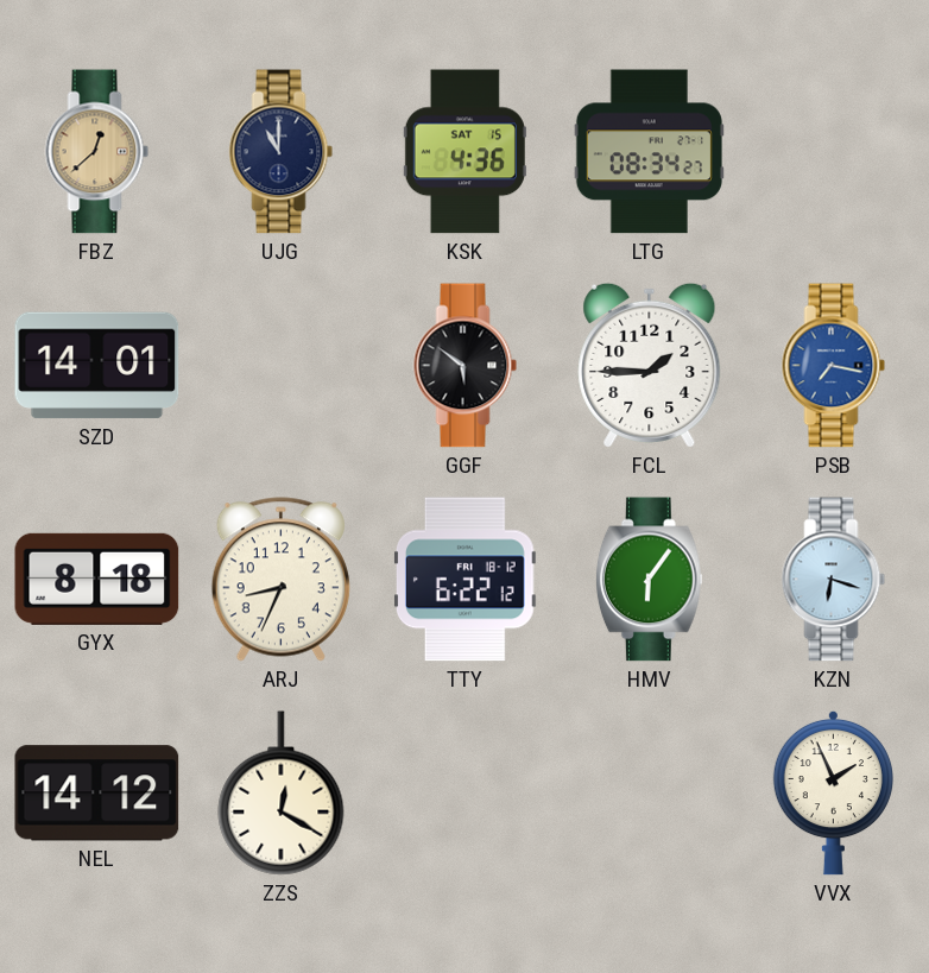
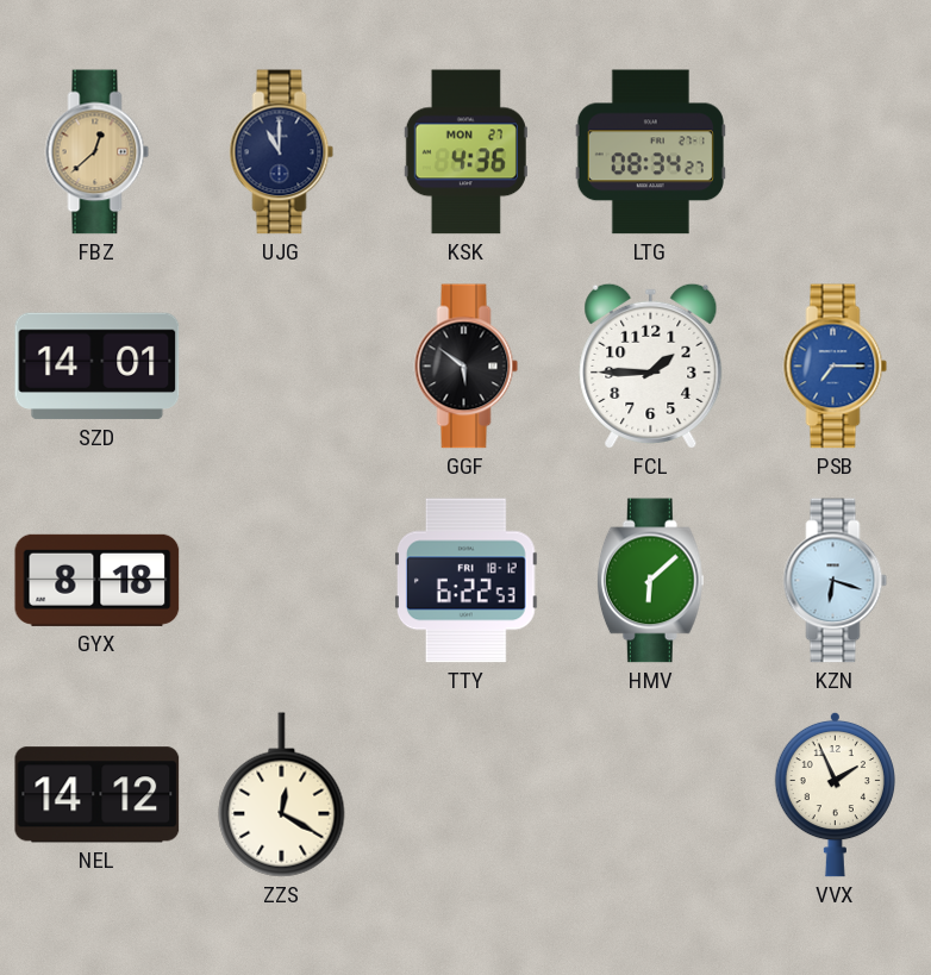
KSK date: SAT 15 -> MON 27
PSB: 7:17 -> 7:15
ARJ: 8:34 -> none
TTY: 6:22:12 -> 6:22:53
HMV: 6:06 -> 6:08
